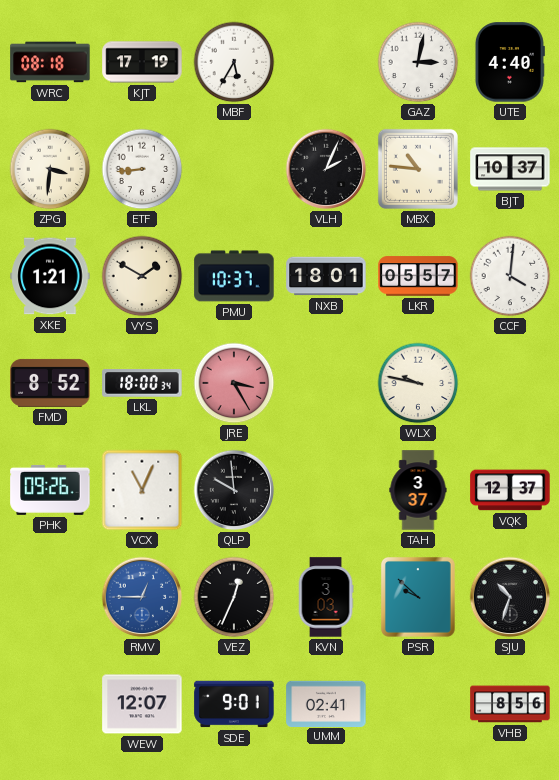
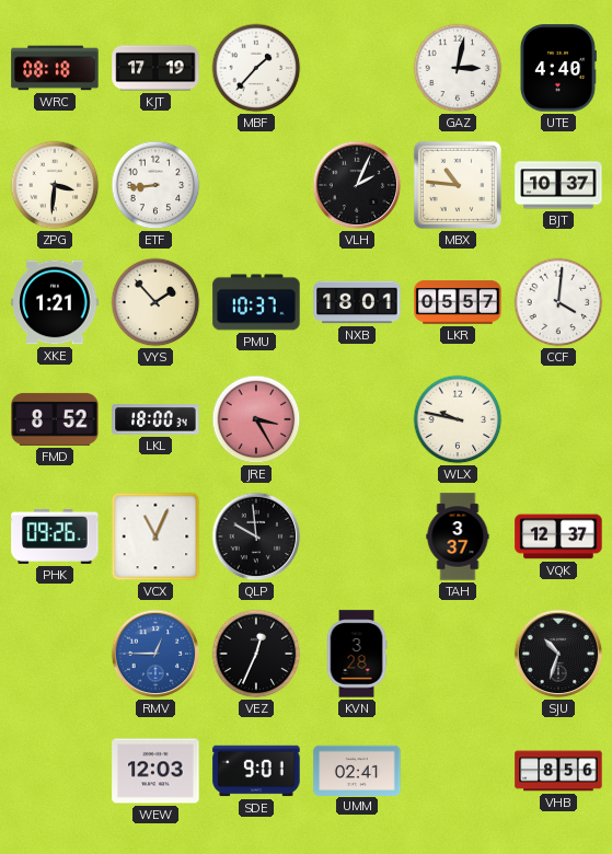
MBF: 5:35 -> 1:37
VYS: 1:50 -> 1:53
KVN: 3:03 -> 3:28
PSR: 9:52 -> none
WEW: 12:07 -> 12:03
